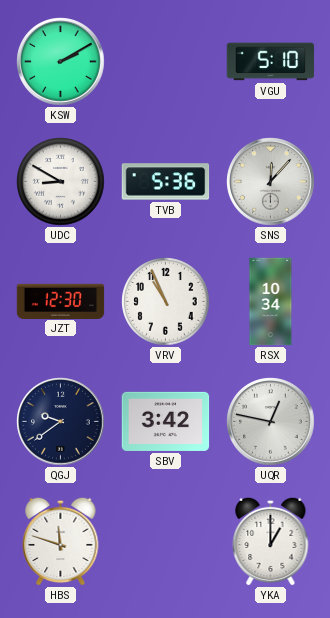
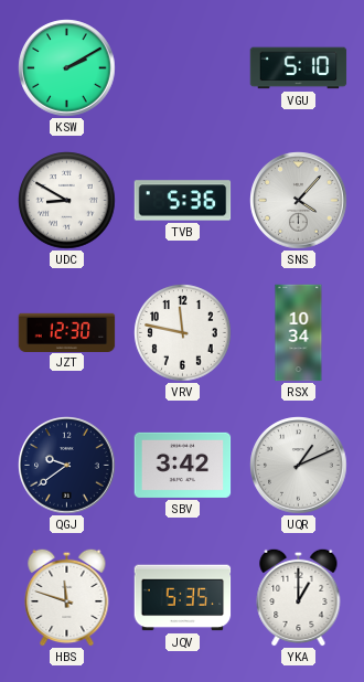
SNS: 12:07 -> 4:07
VRV: 10:56 -> 11:47
UQR: 12:47 -> 1:11
JQV: none -> 5:35
